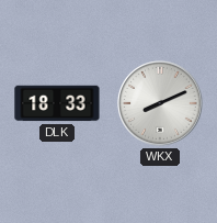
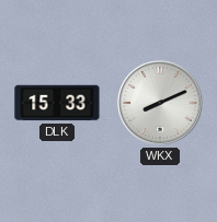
DLK: 18:33 -> 15:33
